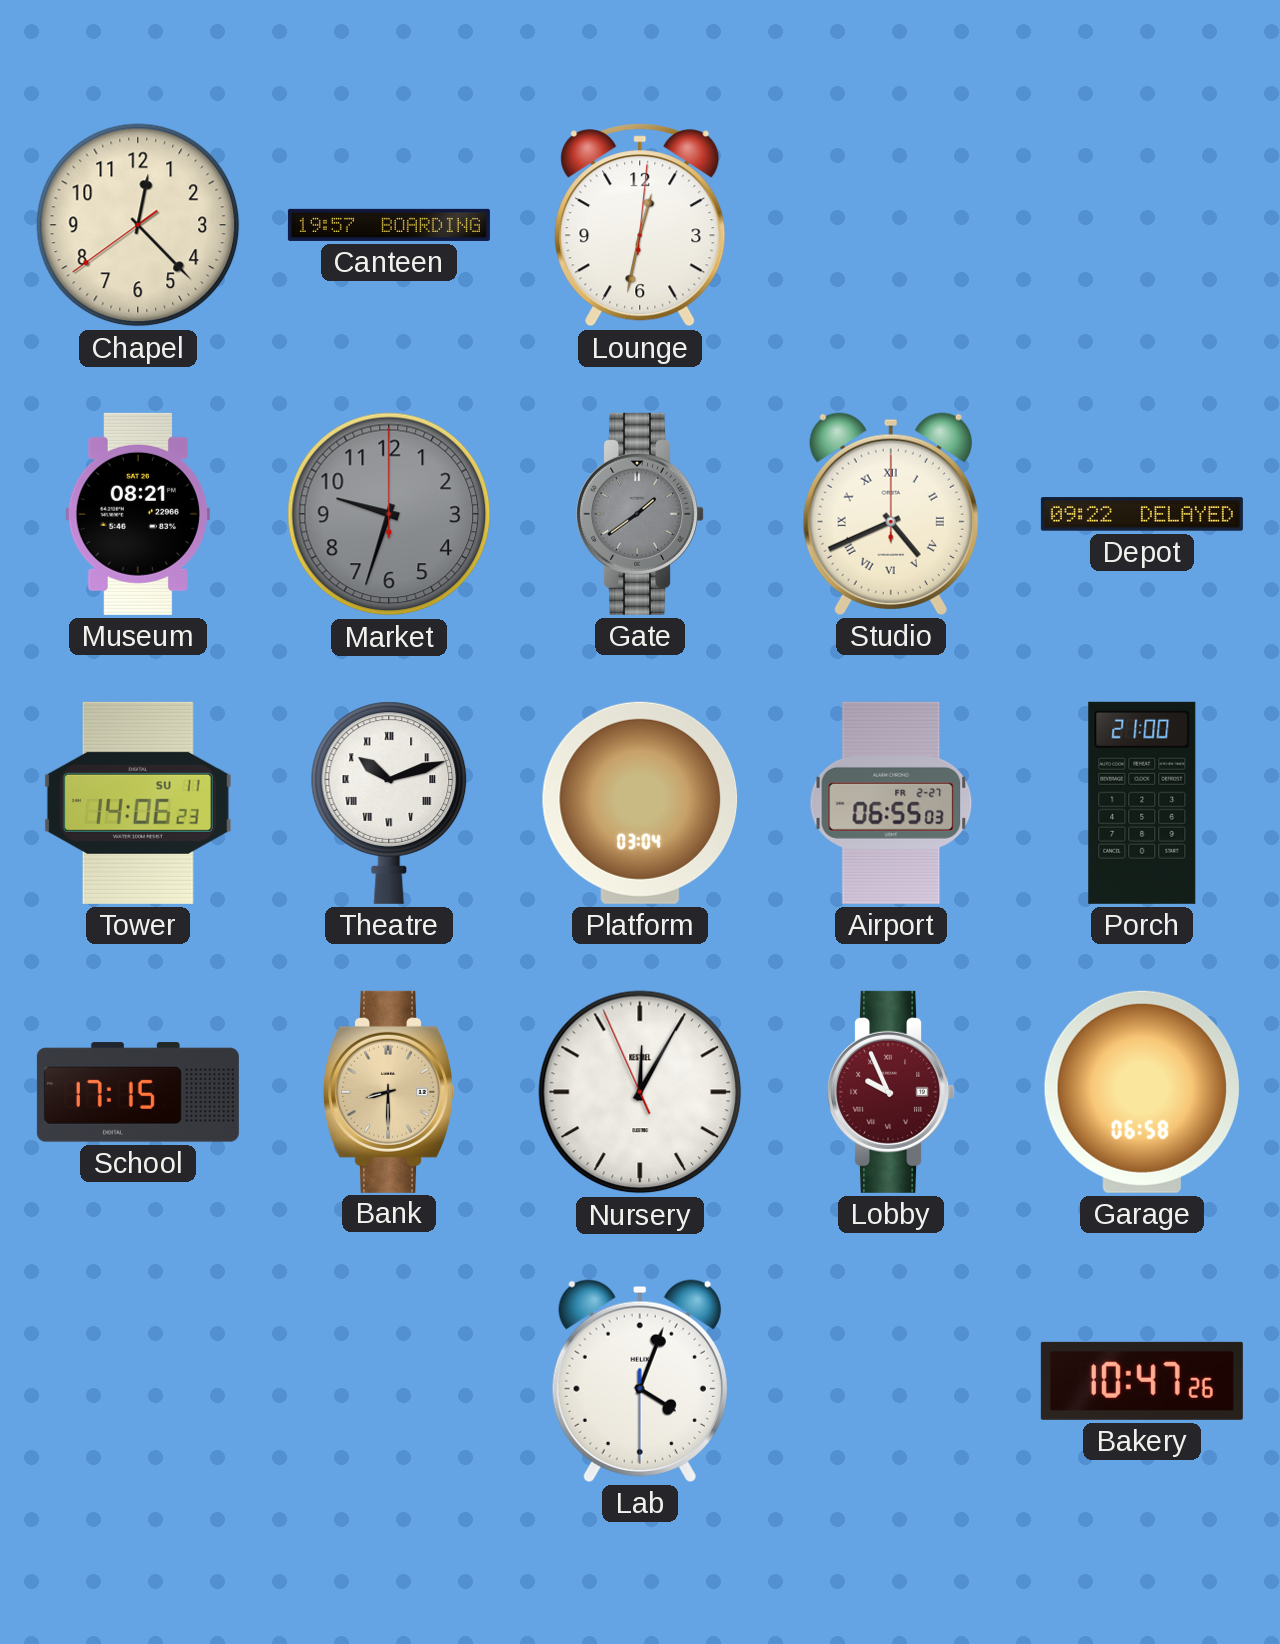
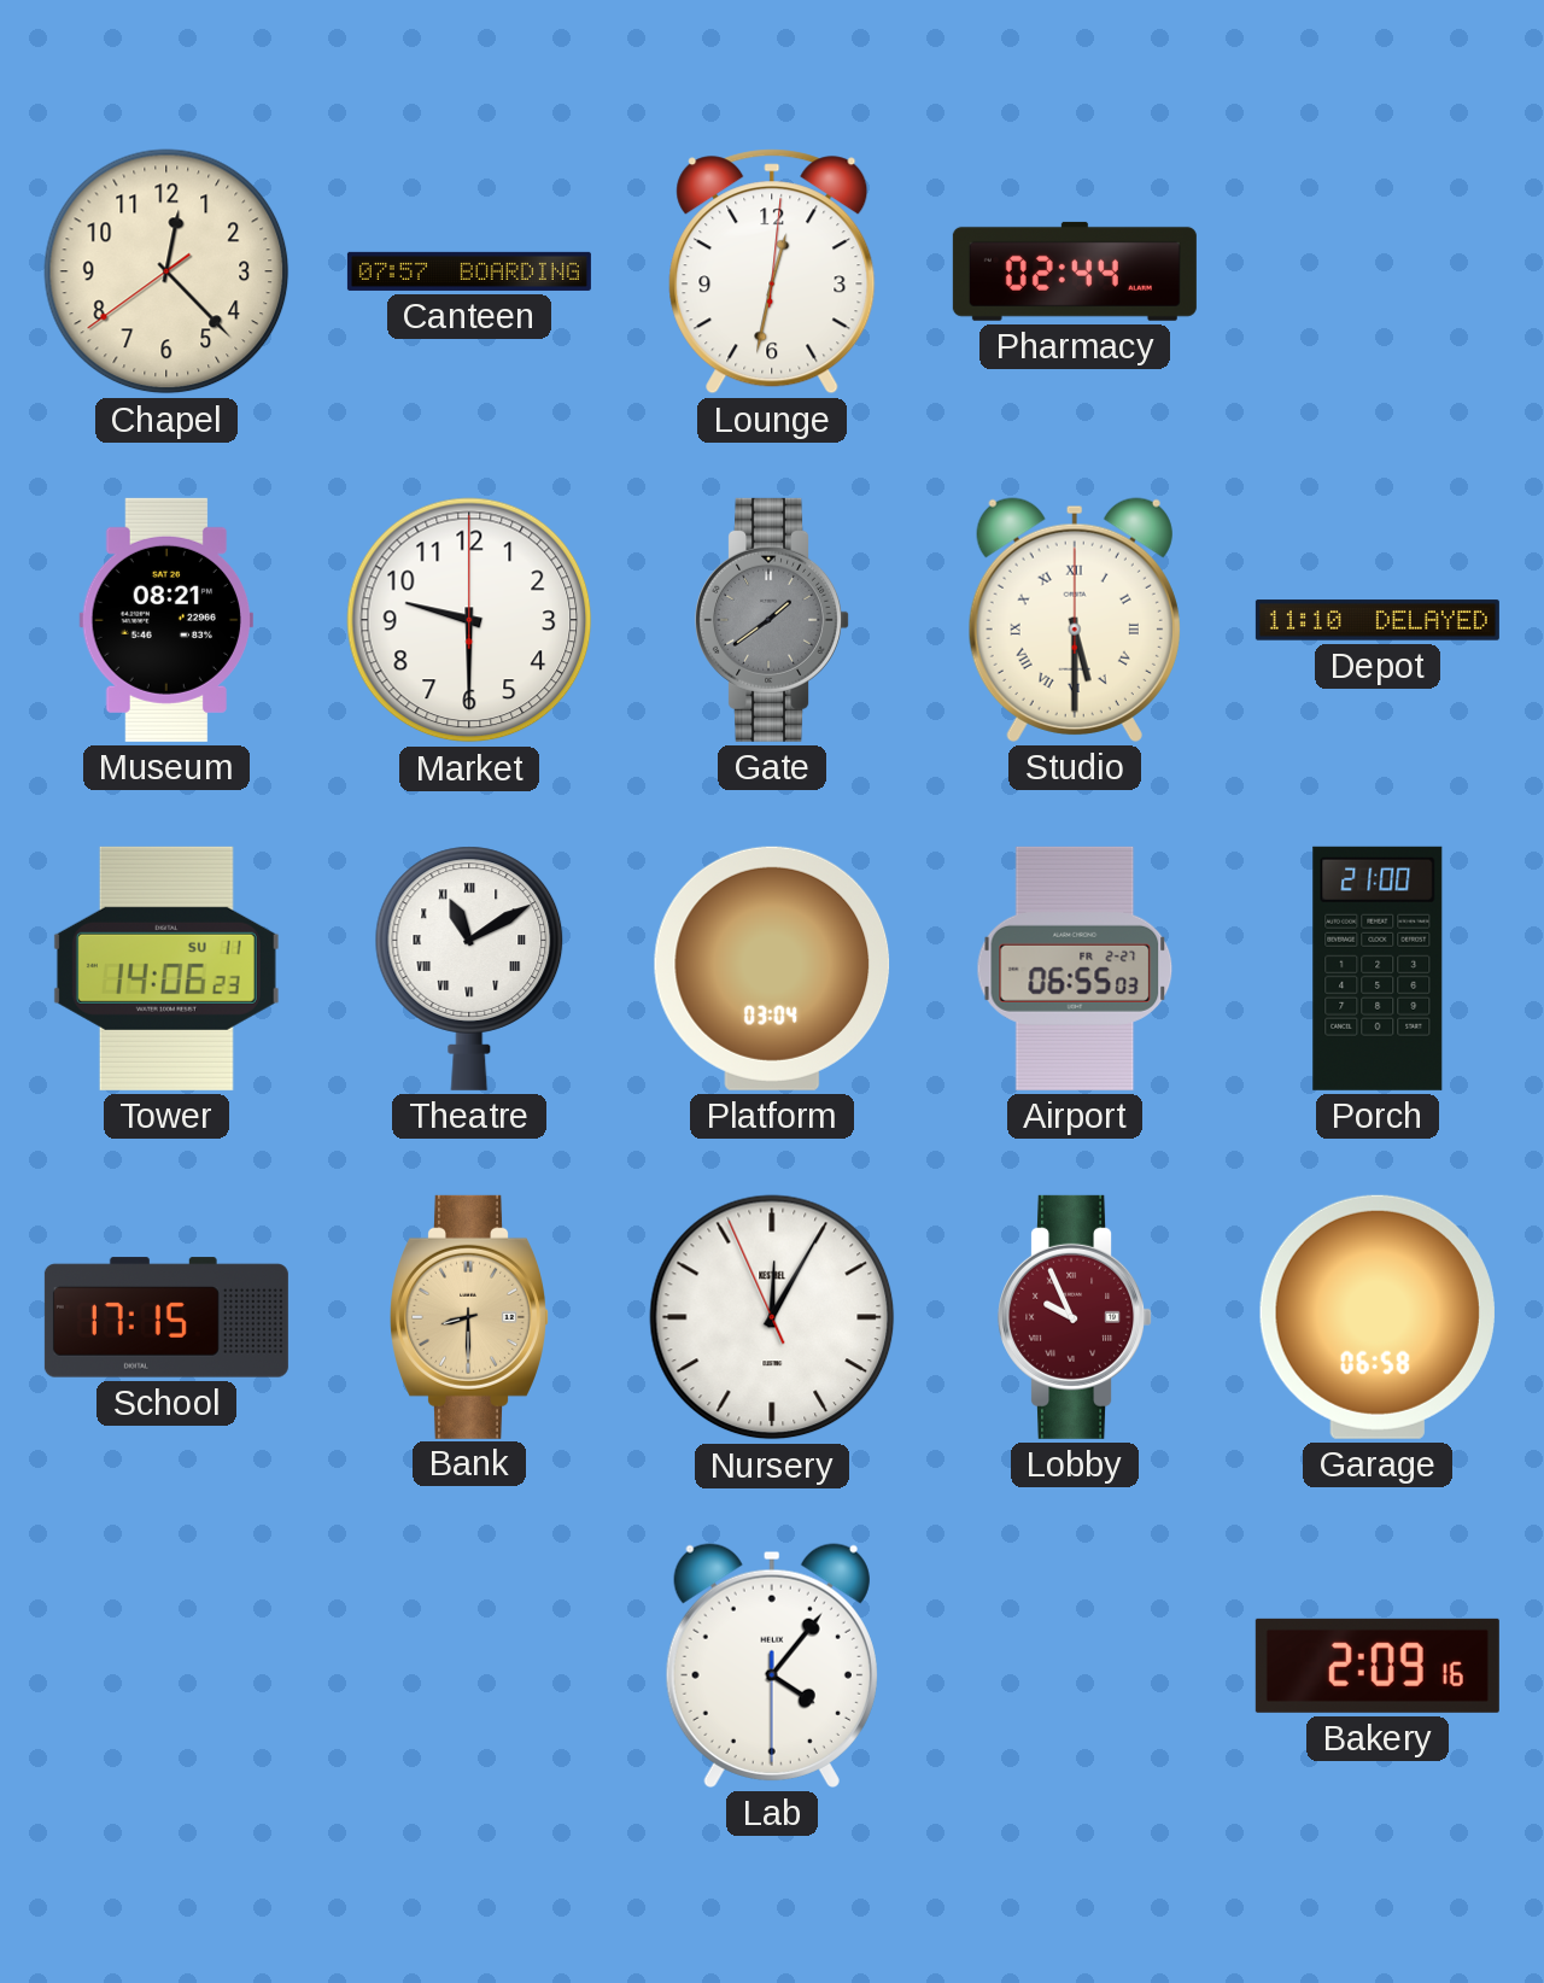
Canteen: 19:57 -> 07:57
Pharmacy: none -> 02:44
Market: 9:33 -> 9:30
Market dial: grey -> white
Studio: 4:41 -> 5:30
Depot: 09:22 -> 11:10
Theatre: 10:12 -> 11:10
Lab: 4:03 -> 4:06
Bakery: 10:47 -> 2:09
